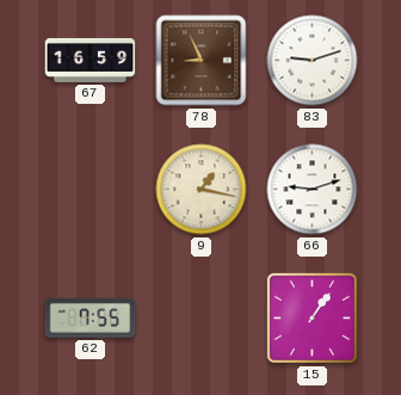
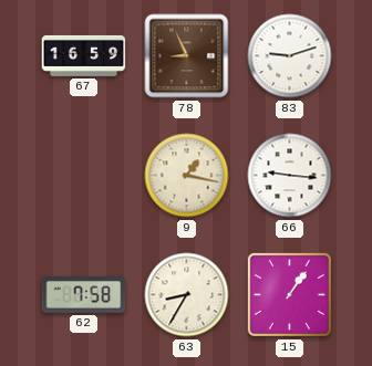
66: 9:12 -> 9:16
62: 7:55 -> 7:58
63: none -> 8:35
